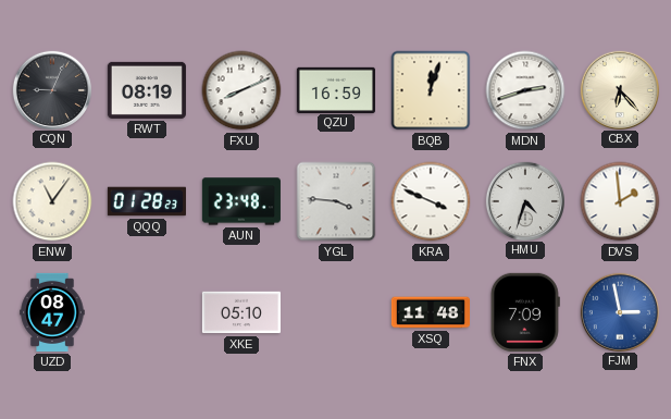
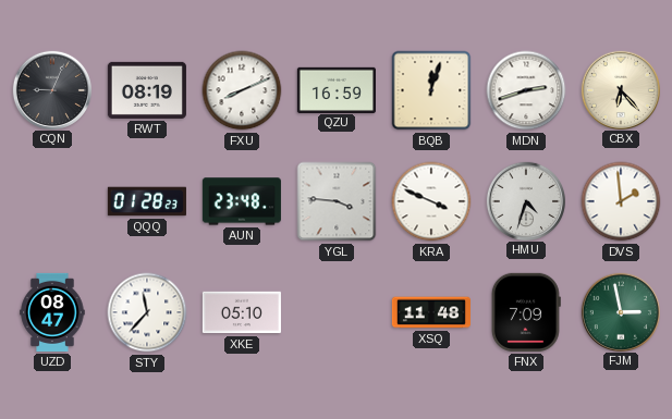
ENW: 11:06 -> none
STY: none -> 11:37
FJM dial: blue -> green
